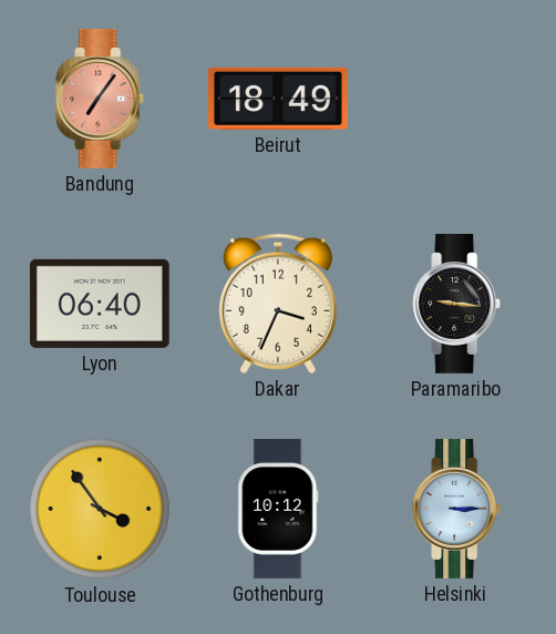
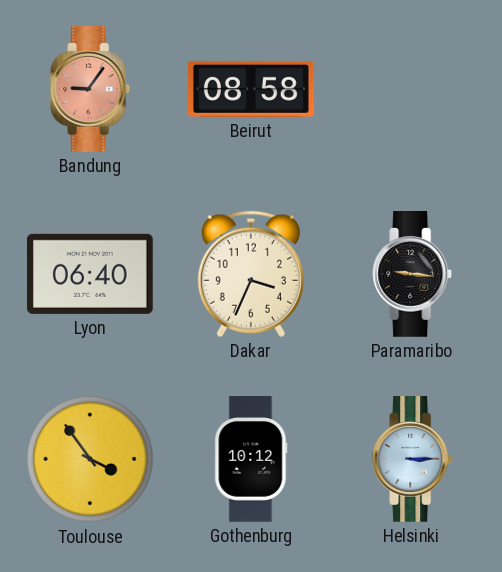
Bandung: 7:06 -> 9:06
Beirut: 18:49 -> 08:58
